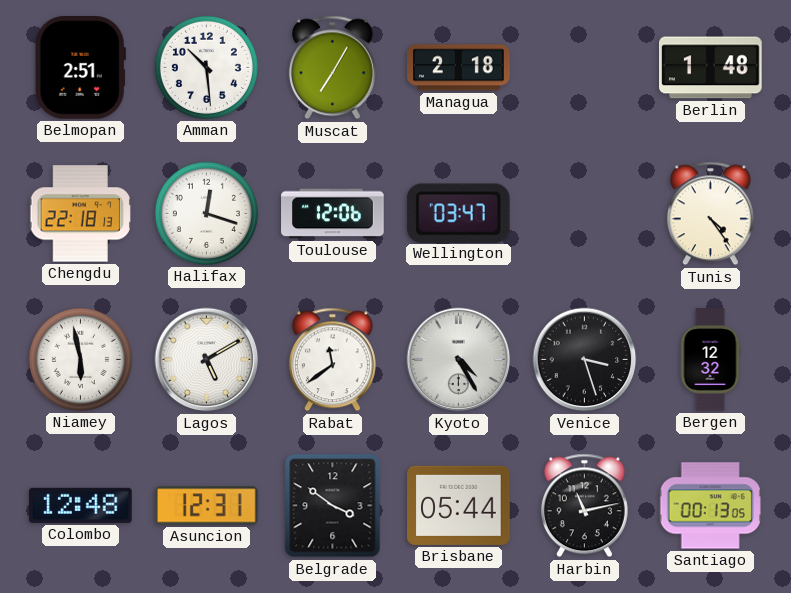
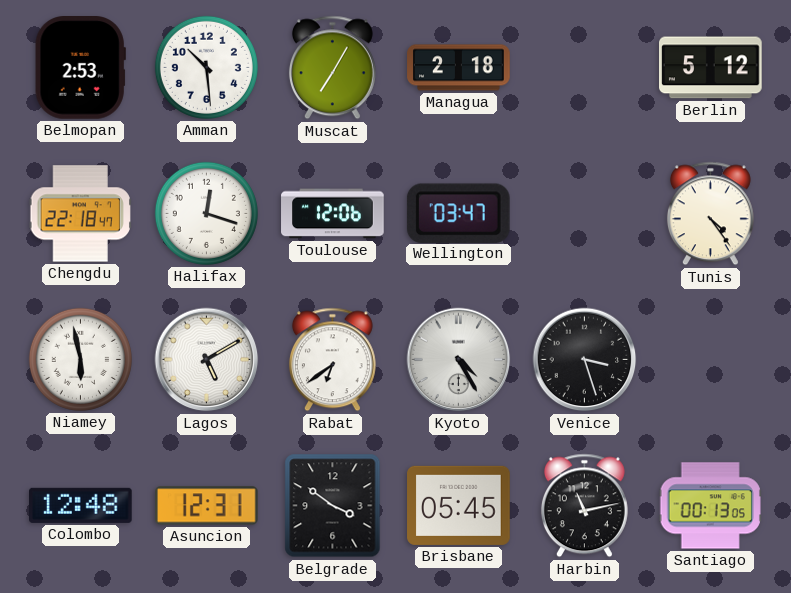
Belmopan: 2:51 -> 2:53
Berlin: 1:48 -> 5:12
Chengdu: 22:18:13 -> 22:18:47
Rabat: 11:39 -> 6:39
Bergen: 12:32 -> none
Brisbane: 05:44 -> 05:45
